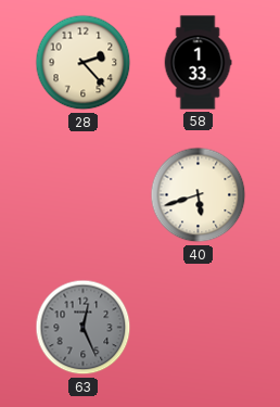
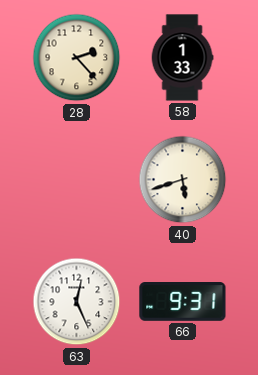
63 dial: grey -> white
66: none -> 9:31
